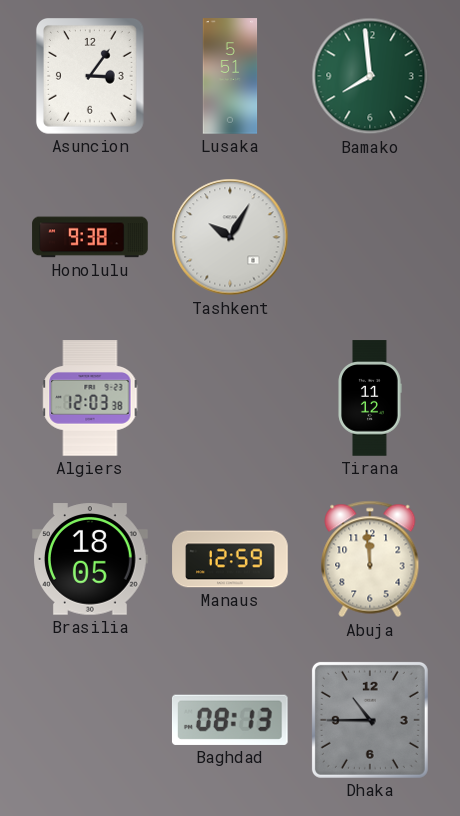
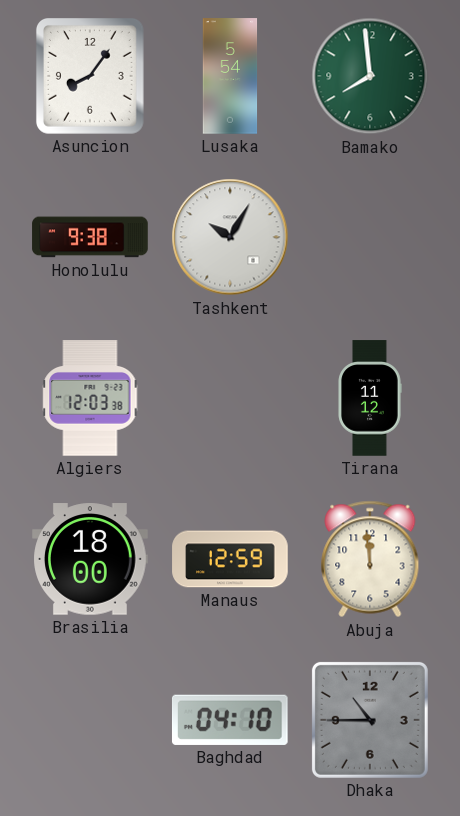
Asuncion: 3:06 -> 8:06
Lusaka: 5:51 -> 5:54
Brasilia: 18:05 -> 18:00
Baghdad: 08:13 -> 04:10
